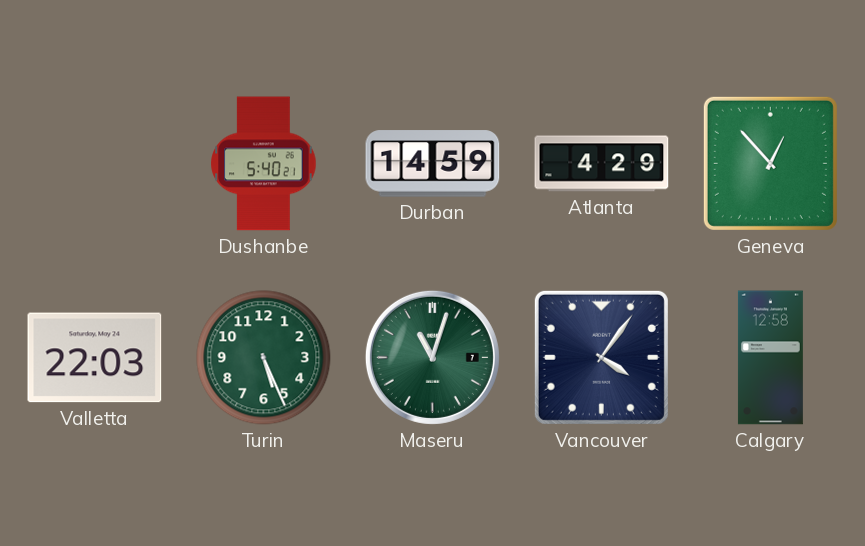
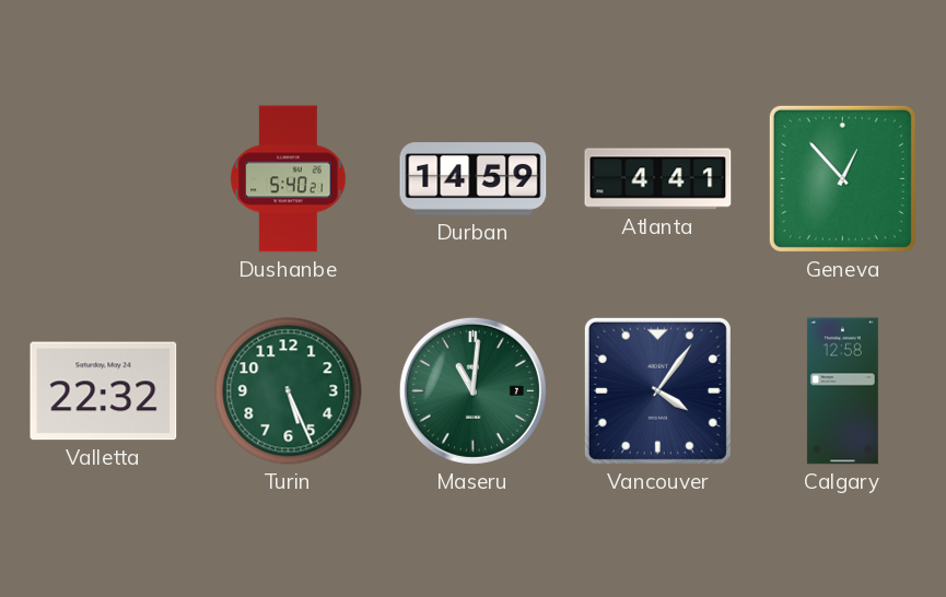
Atlanta: 4:29 -> 4:41
Valletta: 22:03 -> 22:32
Maseru: 11:03 -> 11:01
